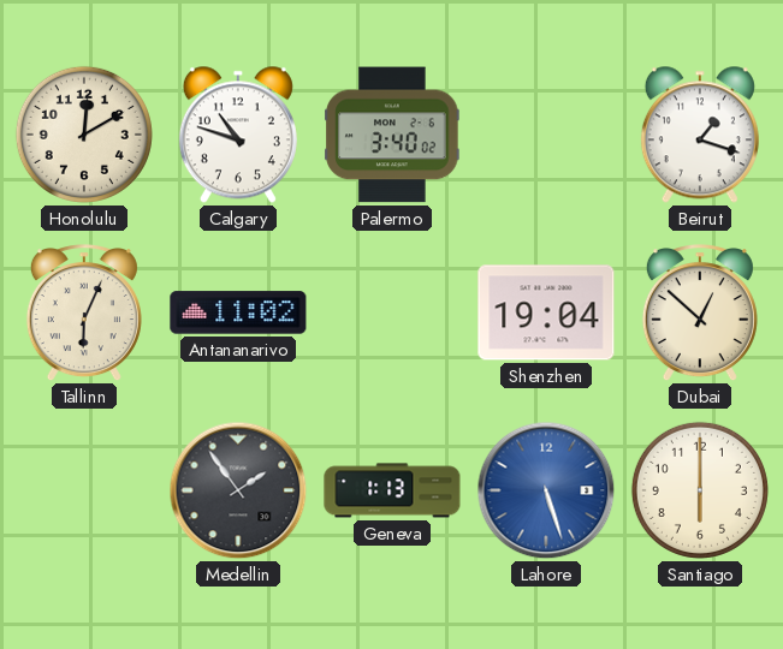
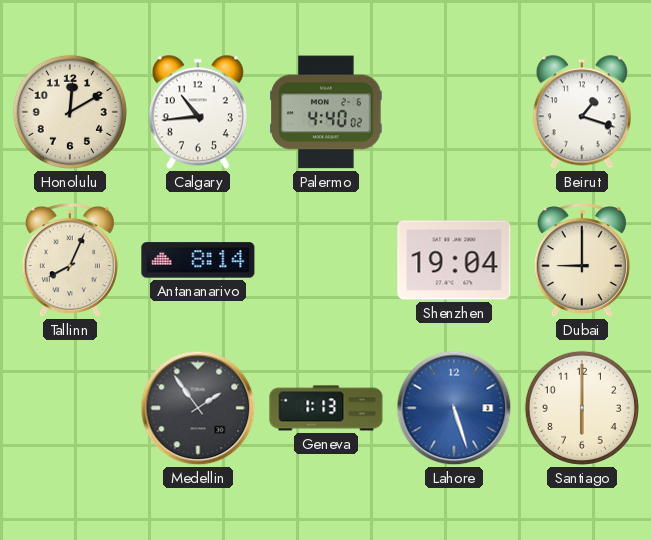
Calgary: 10:48 -> 10:44
Palermo: 3:40 -> 4:40
Tallinn: 6:04 -> 8:04
Antananarivo: 11:02 -> 8:14
Dubai: 12:52 -> 9:00
